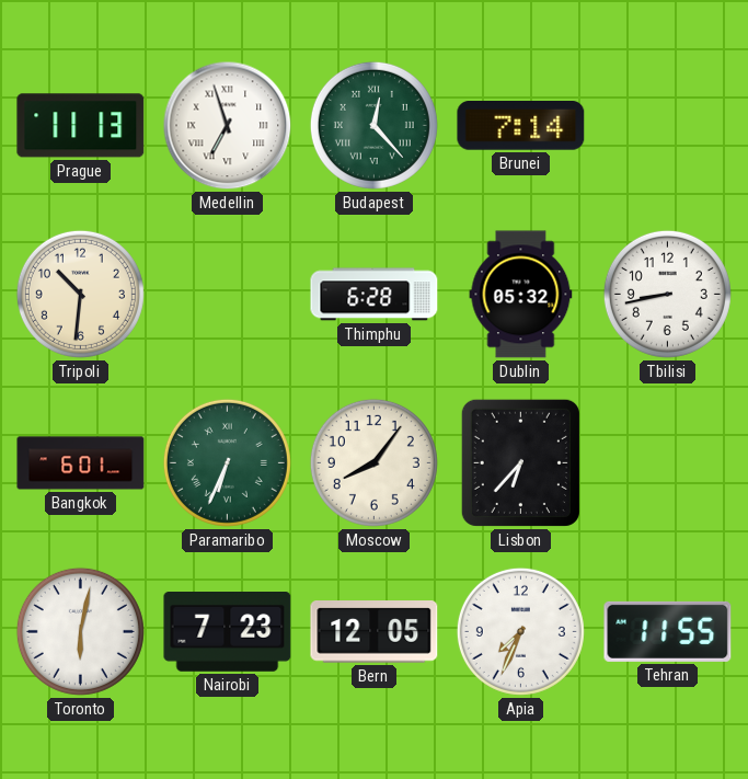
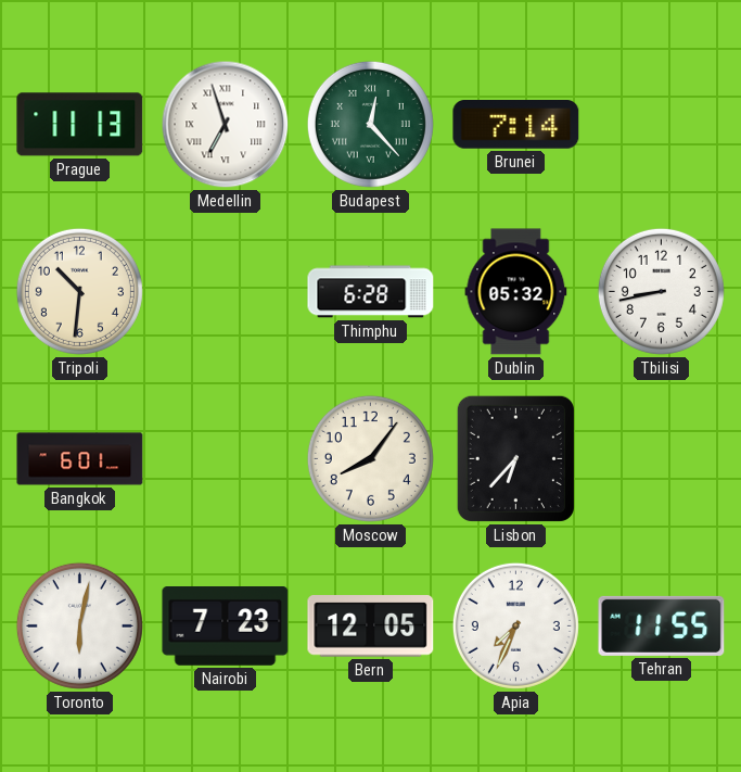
Paramaribo: 6:34 -> none
